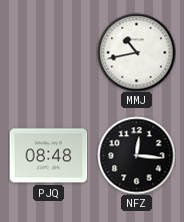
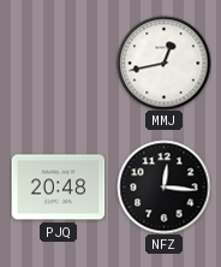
MMJ: 10:43 -> 12:43
PJQ: 08:48 -> 20:48
